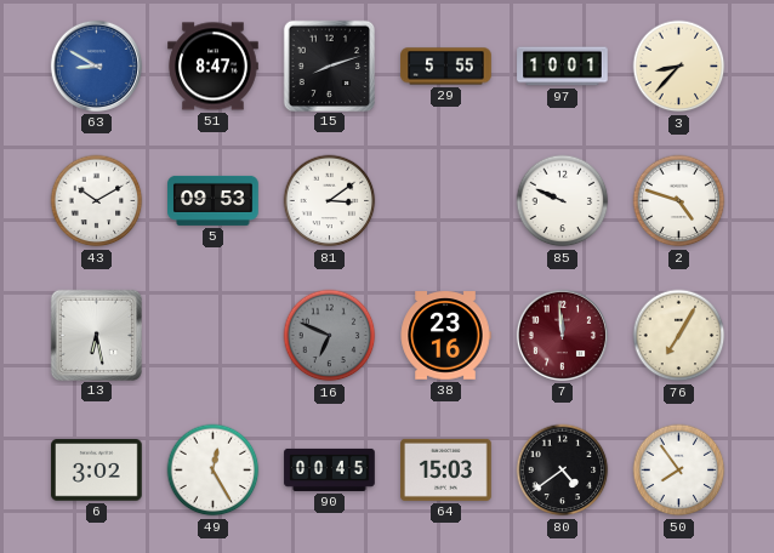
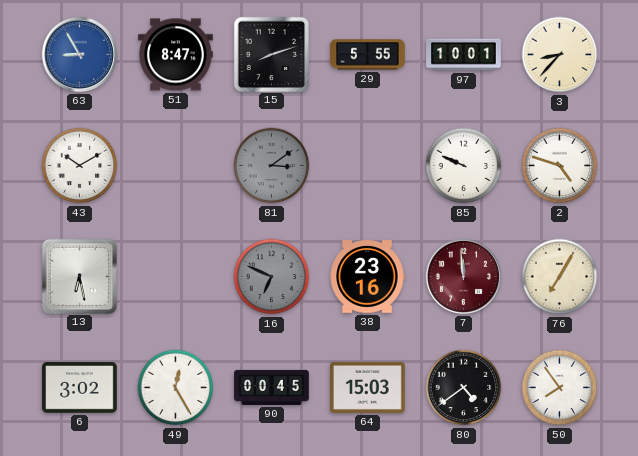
63: 8:50 -> 8:55
5: 09:53 -> none
81 dial: white -> grey
